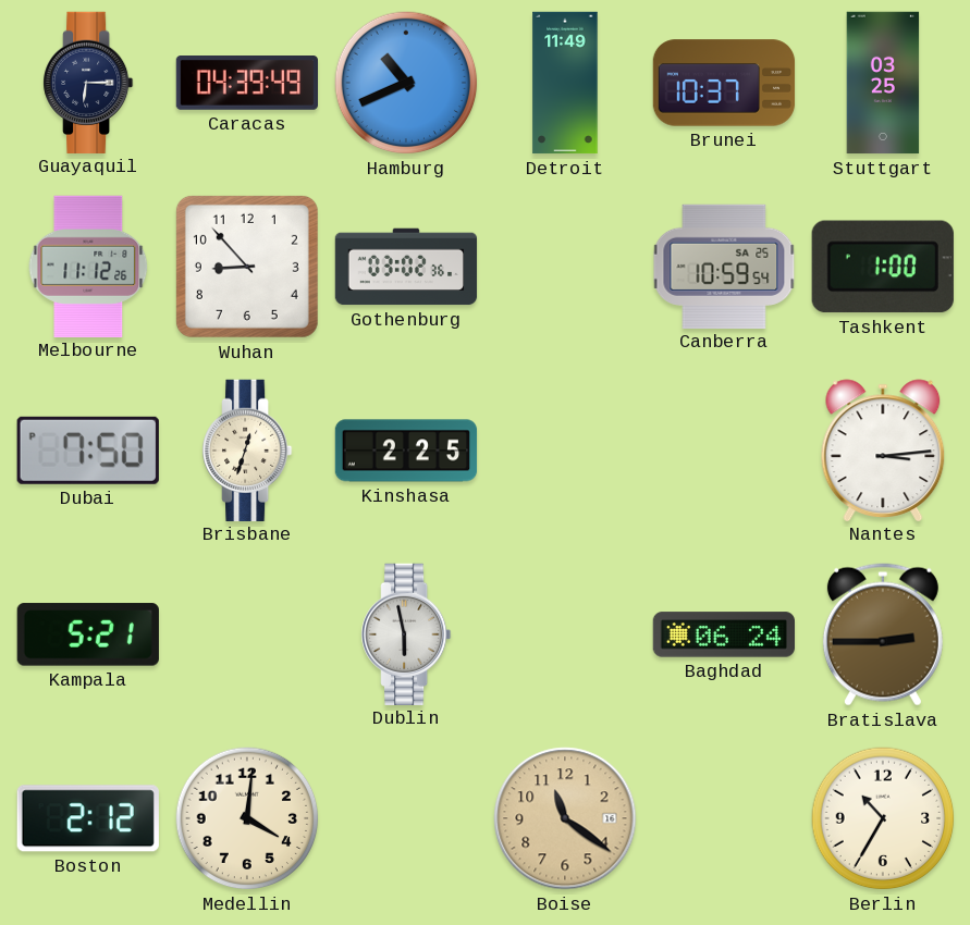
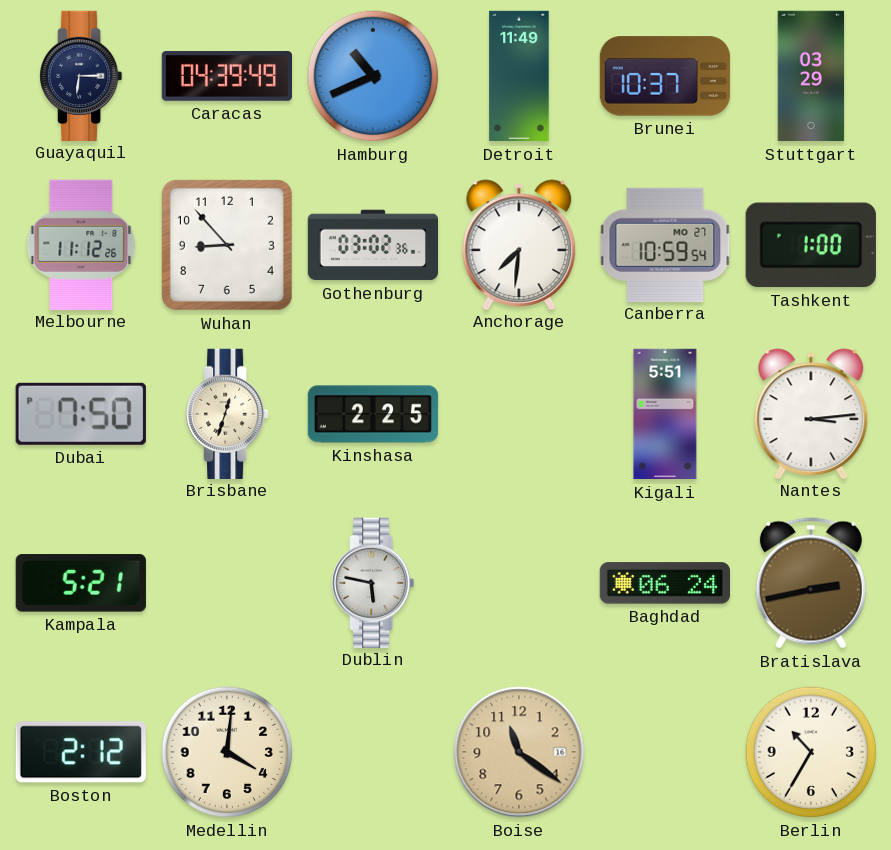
Stuttgart: 03:25 -> 03:29
Anchorage: none -> 7:31
Canberra date: SA 25 -> MO 27
Kigali: none -> 5:51
Dublin: 5:58 -> 5:47
Bratislava: 2:45 -> 2:43
